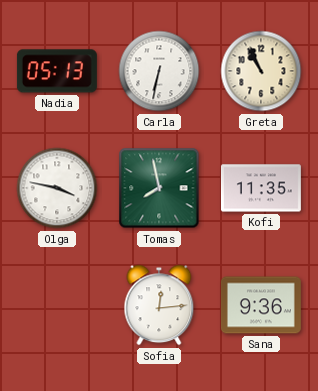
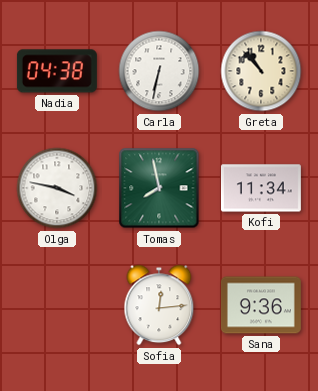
Nadia: 05:13 -> 04:38
Greta: 10:56 -> 10:53
Kofi: 11:35 -> 11:34
